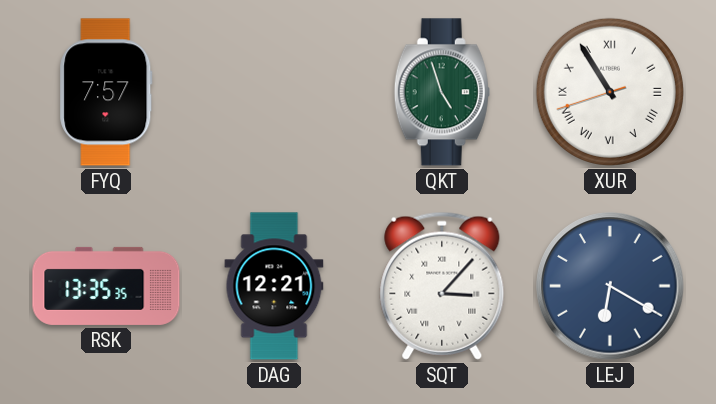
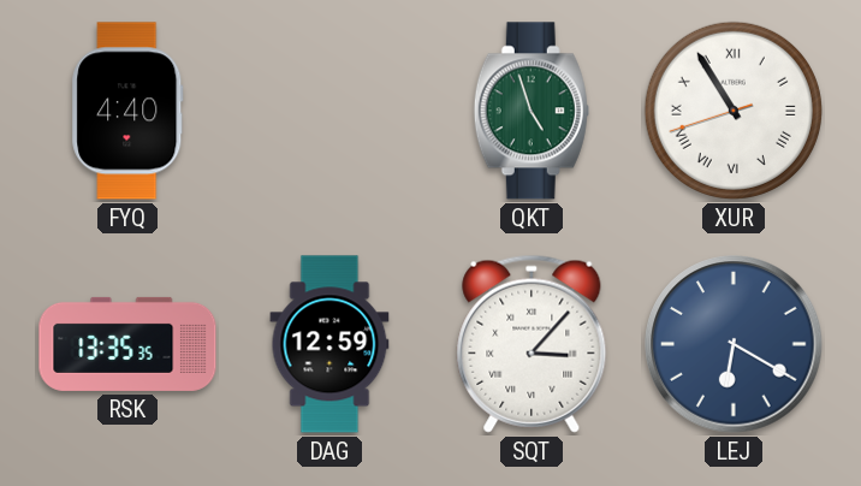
FYQ: 7:57 -> 4:40
DAG: 12:21 -> 12:59
